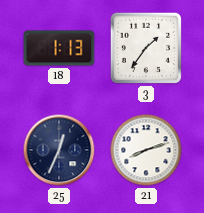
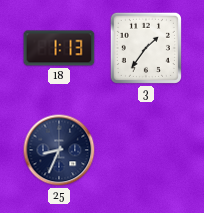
25: 12:34 -> 8:34
21: 8:12 -> none
